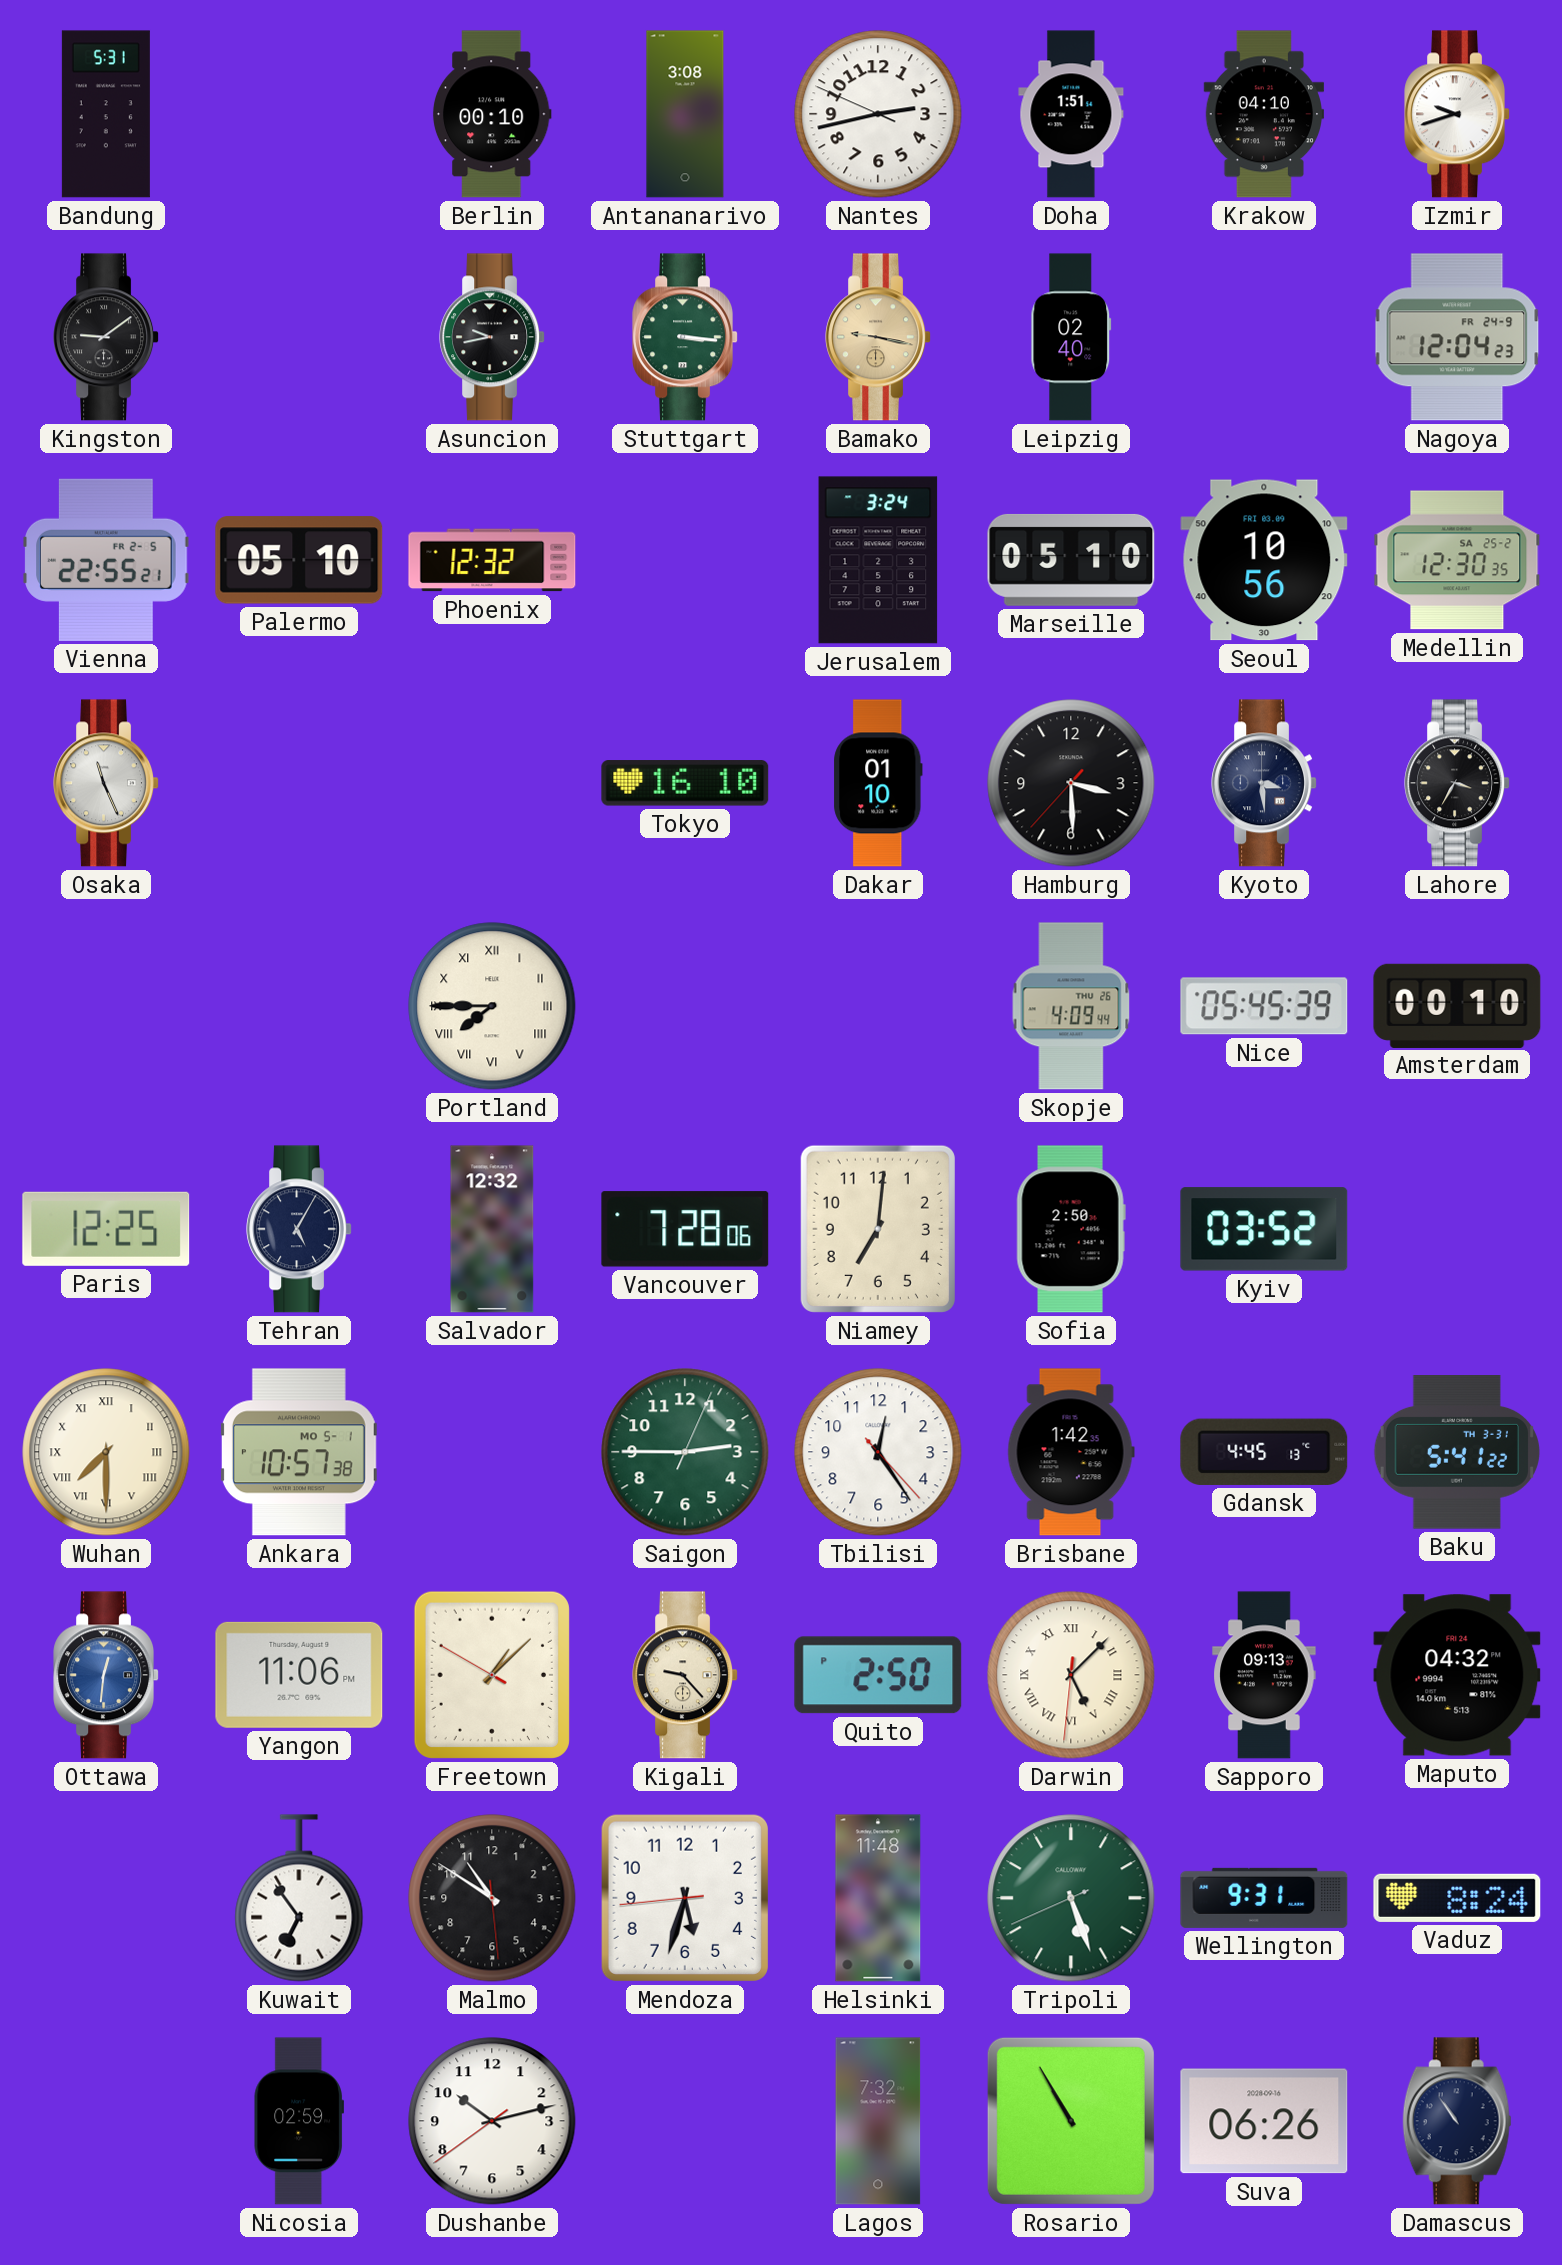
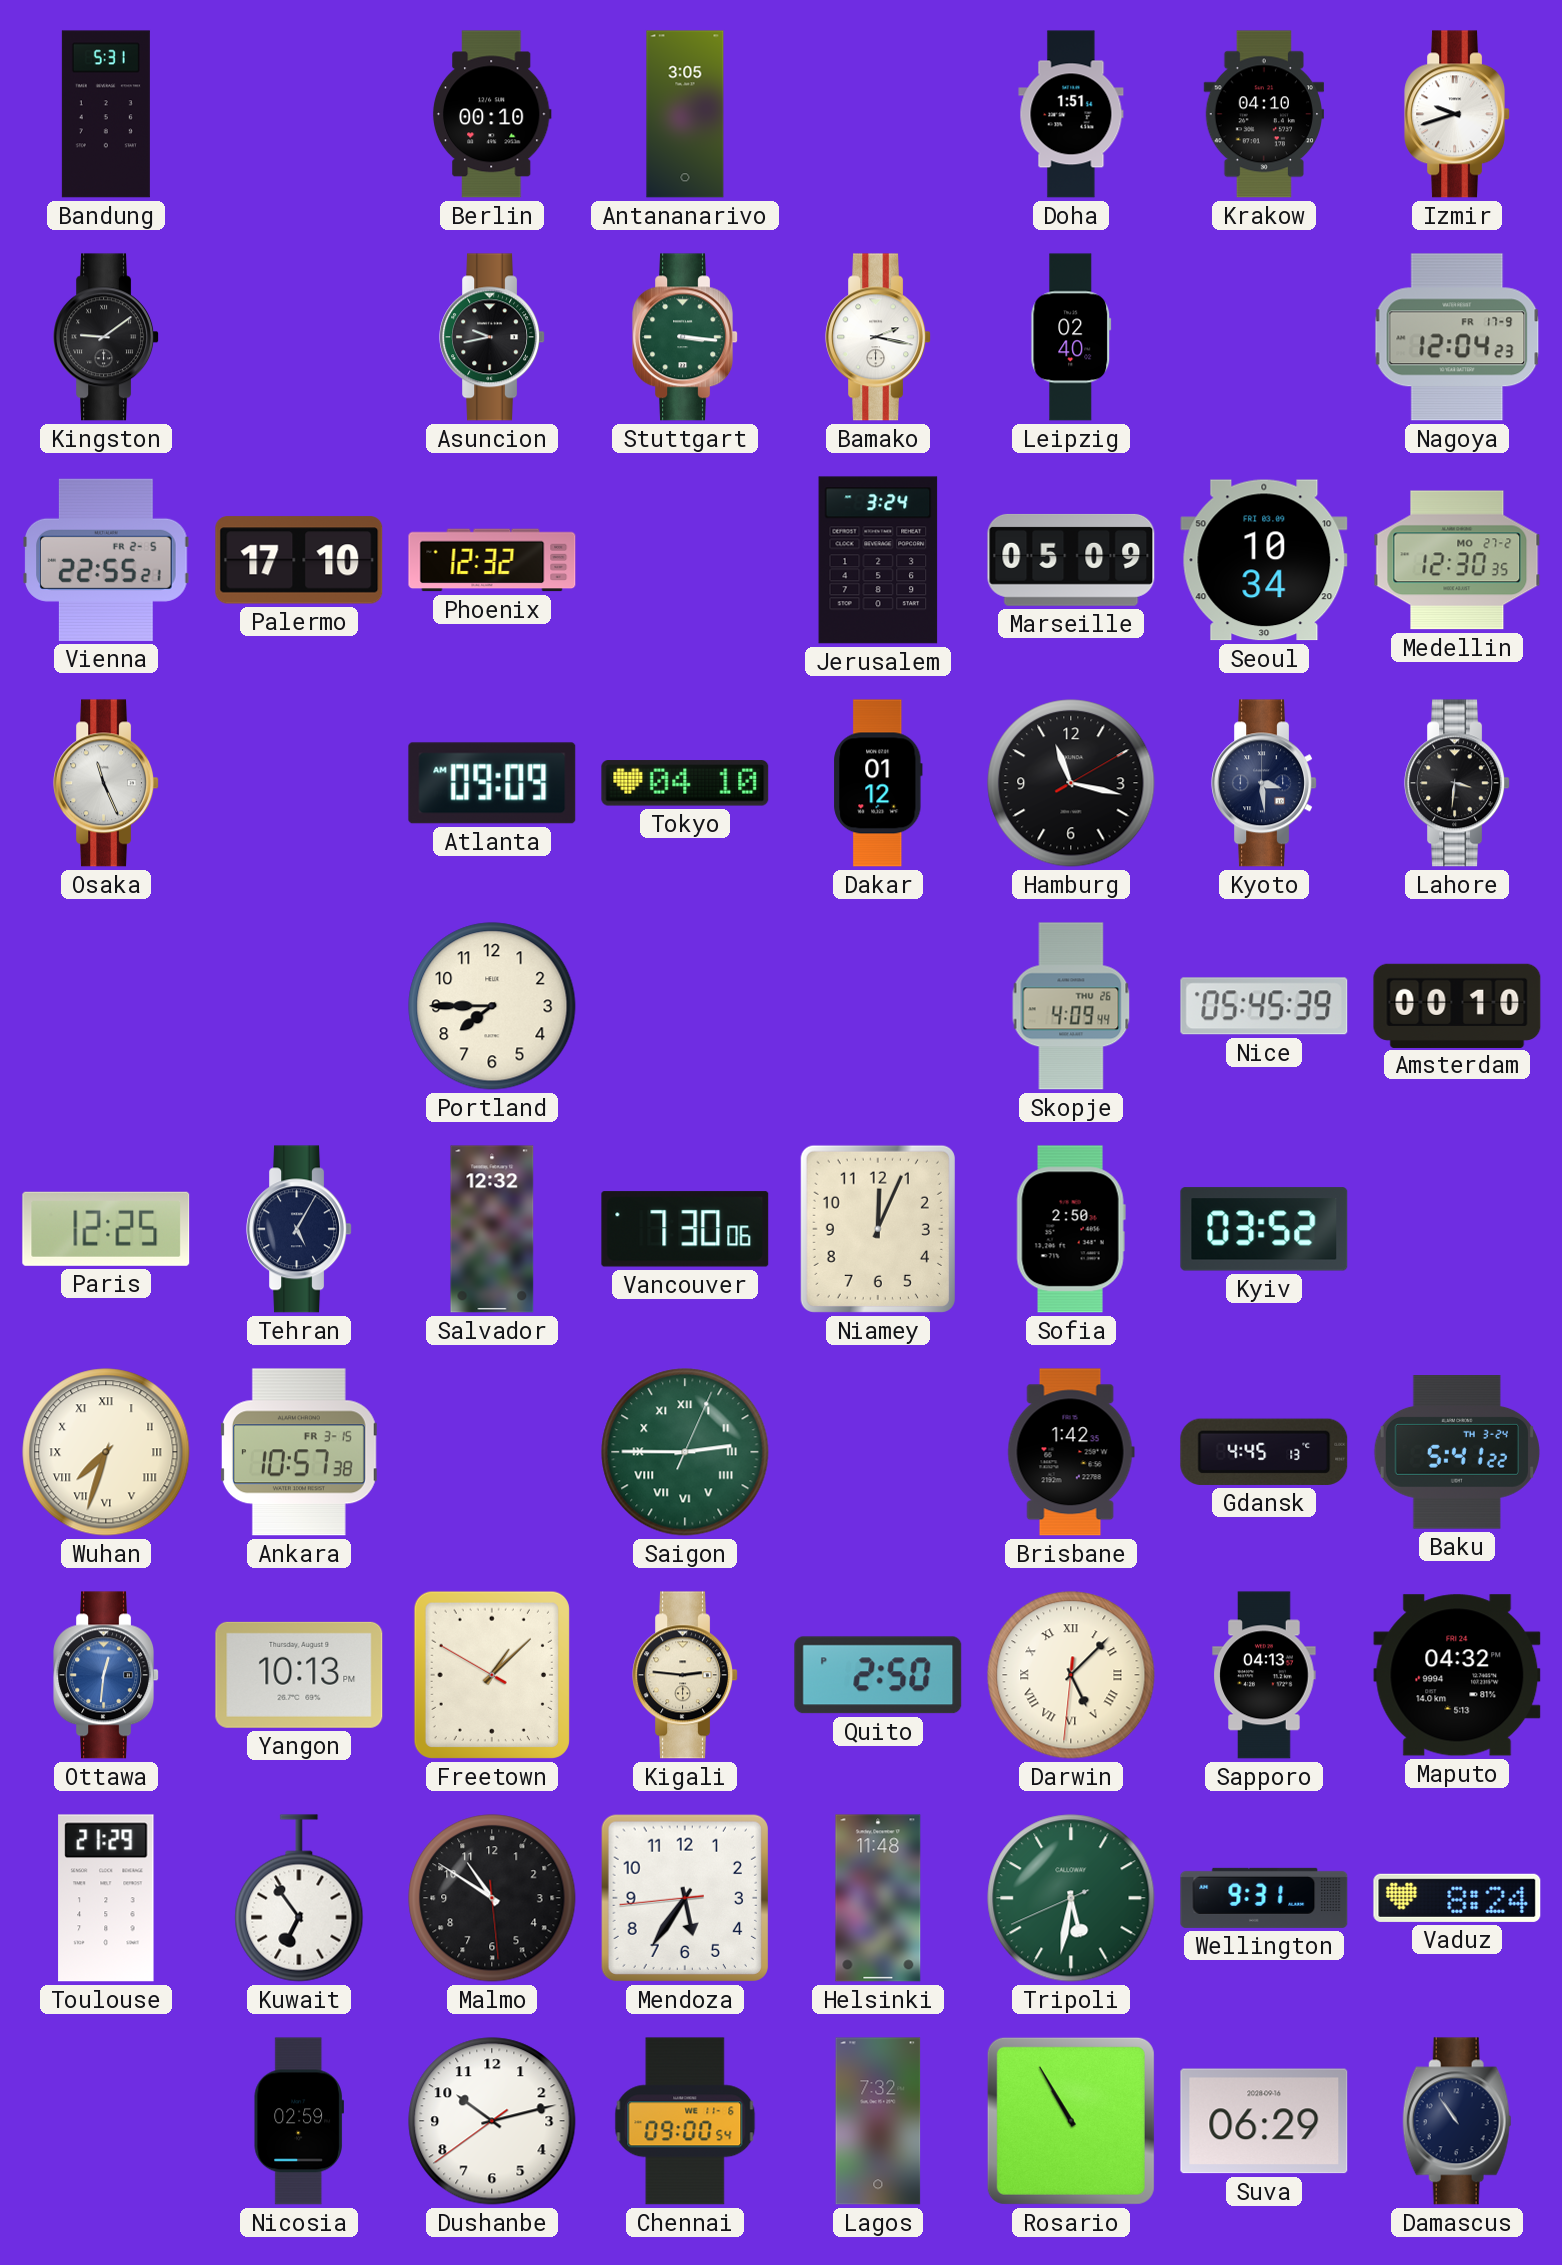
Antananarivo: 3:08 -> 3:05
Nantes: 2:42 -> none
Bamako: 9:17 -> 2:17
Bamako dial: champagne -> white
Nagoya date: FR 24-9 -> FR 17-9
Palermo: 05:10 -> 17:10
Marseille: 05:10 -> 05:09
Seoul: 10:56 -> 10:34
Medellin date: SA 25-2 -> MO 27-2
Atlanta: none -> 09:09
Tokyo: 16:10 -> 04:10
Dakar: 01:10 -> 01:12
Hamburg: 3:29 -> 11:17
Lahore: 3:35 -> 3:31
Portland numerals: Roman -> Arabic
Vancouver: 7:28 -> 7:30
Niamey: 7:01 -> 12:04
Wuhan: 7:30 -> 7:33
Ankara date: MO 5-1 -> FR 3-15
Saigon numerals: Arabic -> Roman
Tbilisi: 12:24 -> none
Baku date: TH 3-31 -> TH 3-24
Yangon: 11:06 -> 10:13
Kigali: 9:23 -> 2:46
Sapporo: 09:13 -> 04:13
Toulouse: none -> 21:29
Mendoza: 5:32 -> 5:35
Tripoli: 5:26 -> 5:31
Chennai: none -> 09:00
Suva: 06:26 -> 06:29
